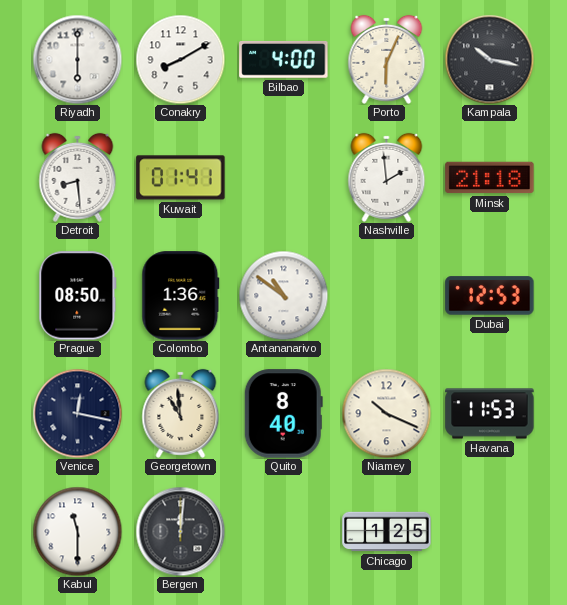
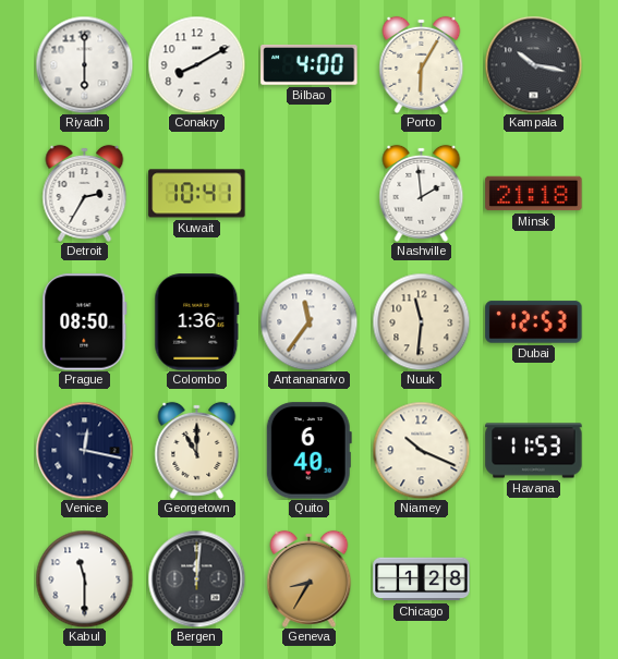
Porto: 6:04 -> 6:05
Detroit: 8:29 -> 2:35
Kuwait: 01:41 -> 10:41
Antananarivo: 10:51 -> 11:36
Nuuk: none -> 11:31
Georgetown: 10:59 -> 11:00
Quito: 8:40 -> 6:40
Geneva: none -> 8:35
Chicago: 1:25 -> 1:28
